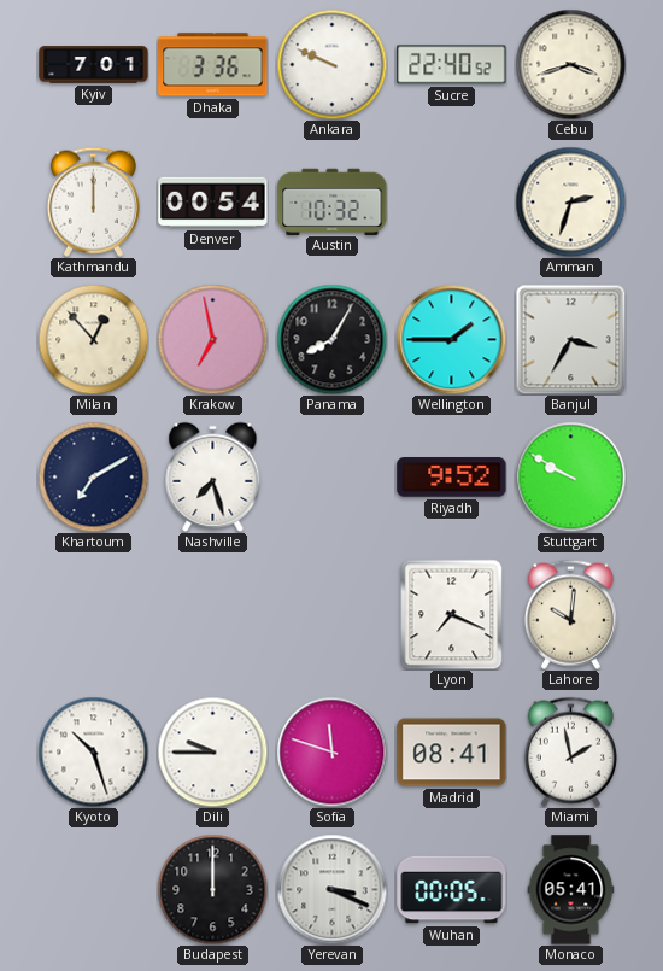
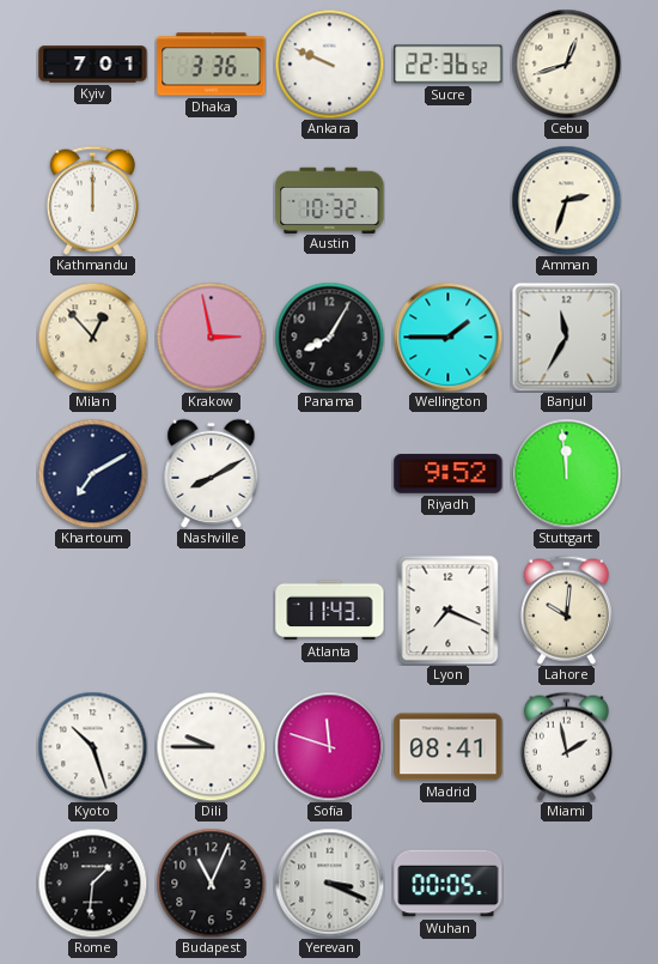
Sucre: 22:40 -> 22:36
Cebu: 3:42 -> 12:42
Denver: 00:54 -> none
Krakow: 6:58 -> 2:58
Banjul: 3:35 -> 11:35
Nashville: 7:27 -> 8:10
Stuttgart: 9:50 -> 11:59
Atlanta: none -> 11:43
Rome: none -> 1:31
Budapest: 12:00 -> 11:04
Monaco: 05:41 -> none
